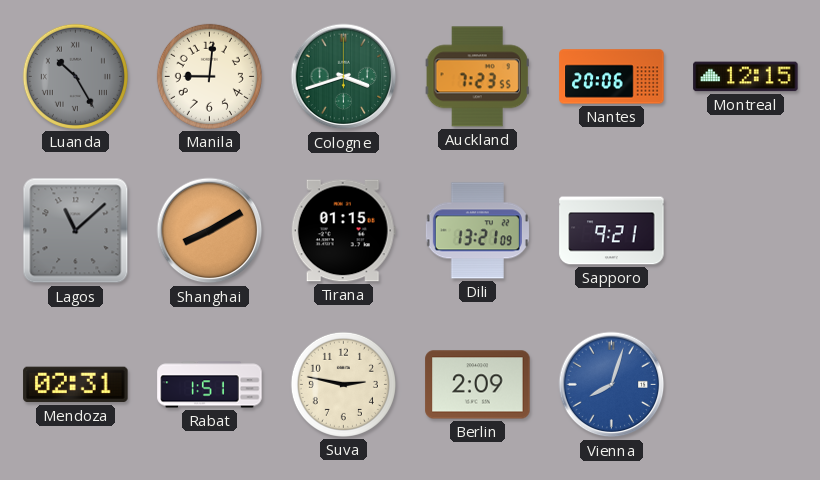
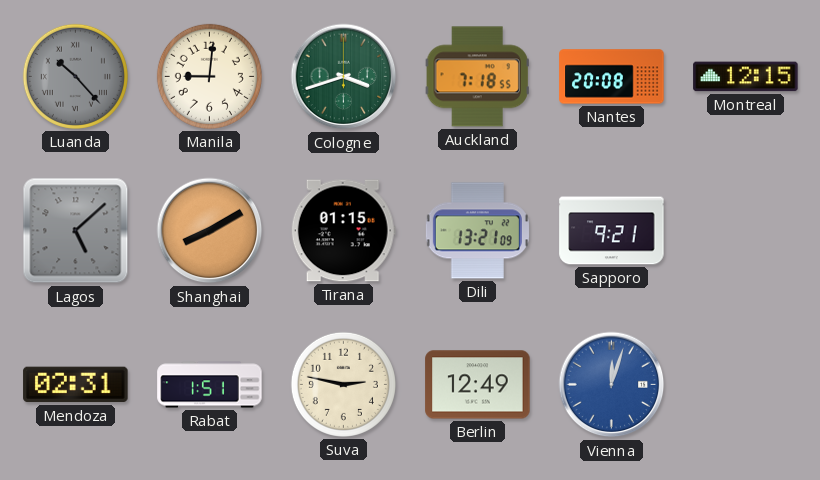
Luanda: 10:25 -> 10:23
Auckland: 7:23 -> 7:18
Nantes: 20:06 -> 20:08
Lagos: 11:08 -> 5:08
Berlin: 2:09 -> 12:49
Vienna: 8:03 -> 12:03
